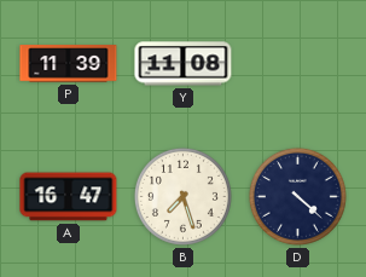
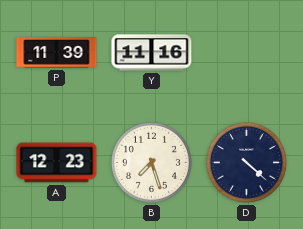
Y: 11:08 -> 11:16
A: 16:47 -> 12:23
